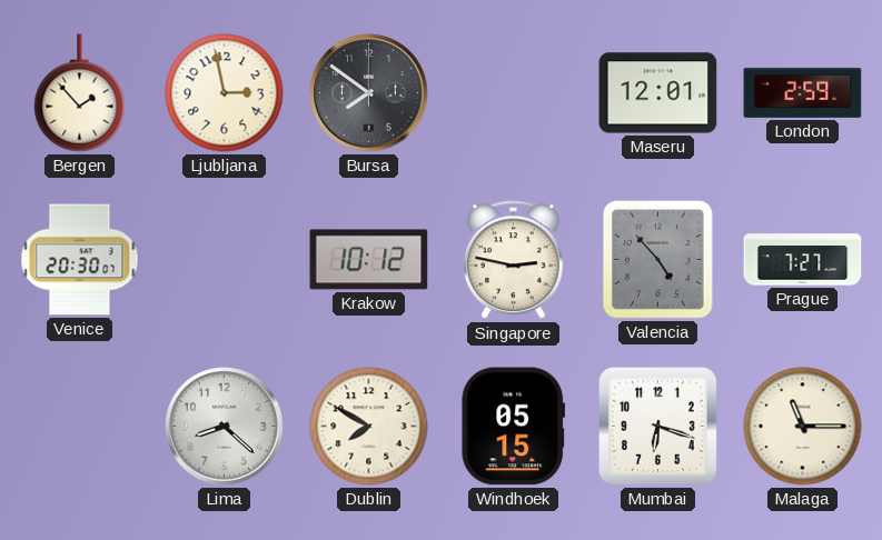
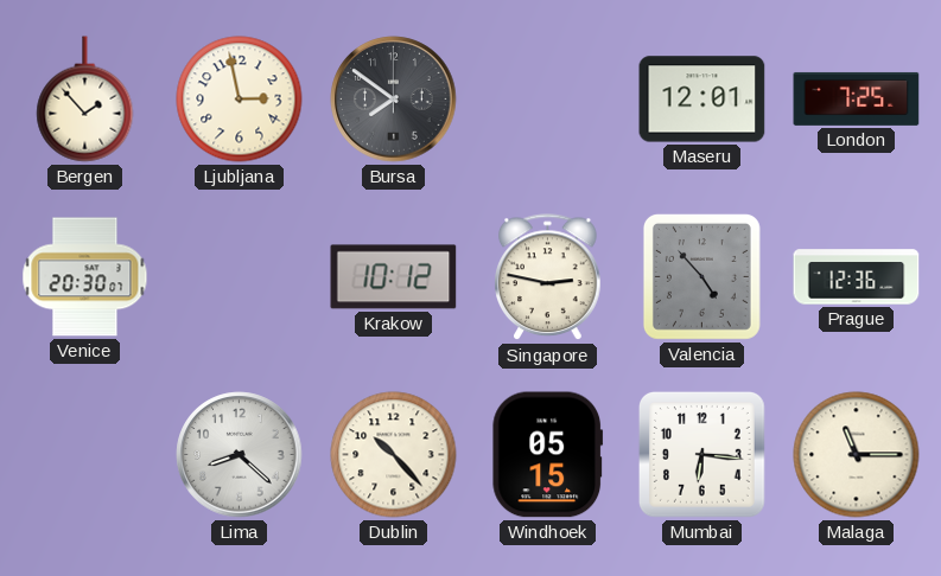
London: 2:59 -> 7:25
Prague: 7:27 -> 12:36
Dublin: 7:50 -> 10:23
Mumbai: 6:18 -> 6:16
